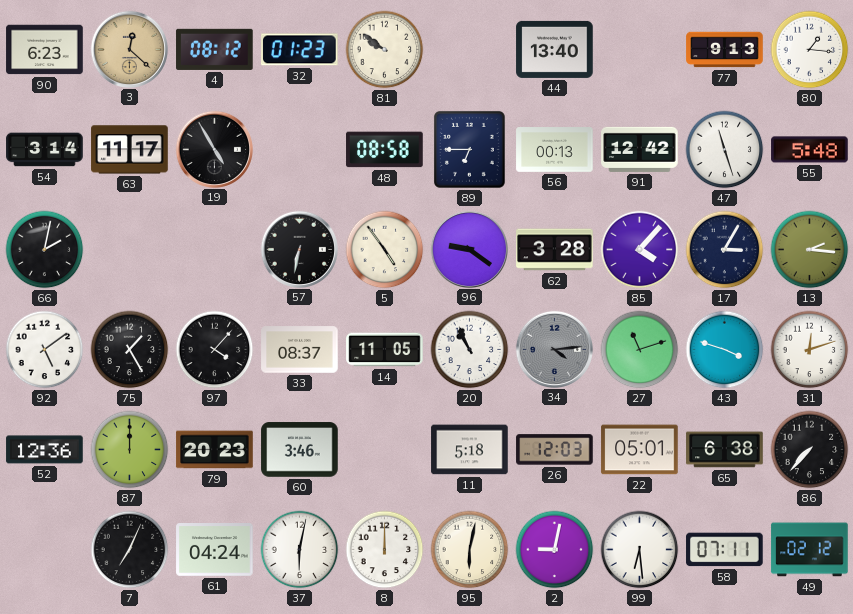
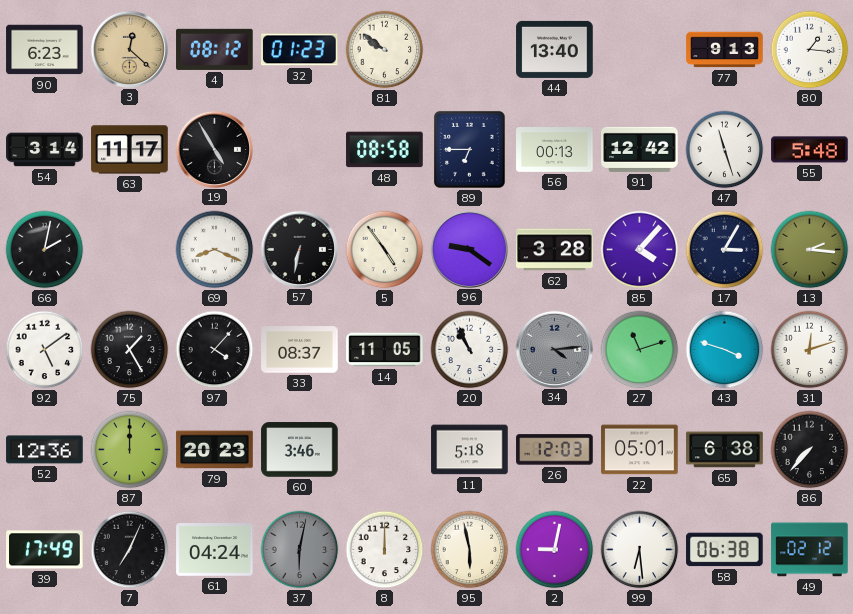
69: none -> 8:19
39: none -> 17:49
37 dial: white -> grey
95: 6:02 -> 5:58
58: 07:11 -> 06:38
